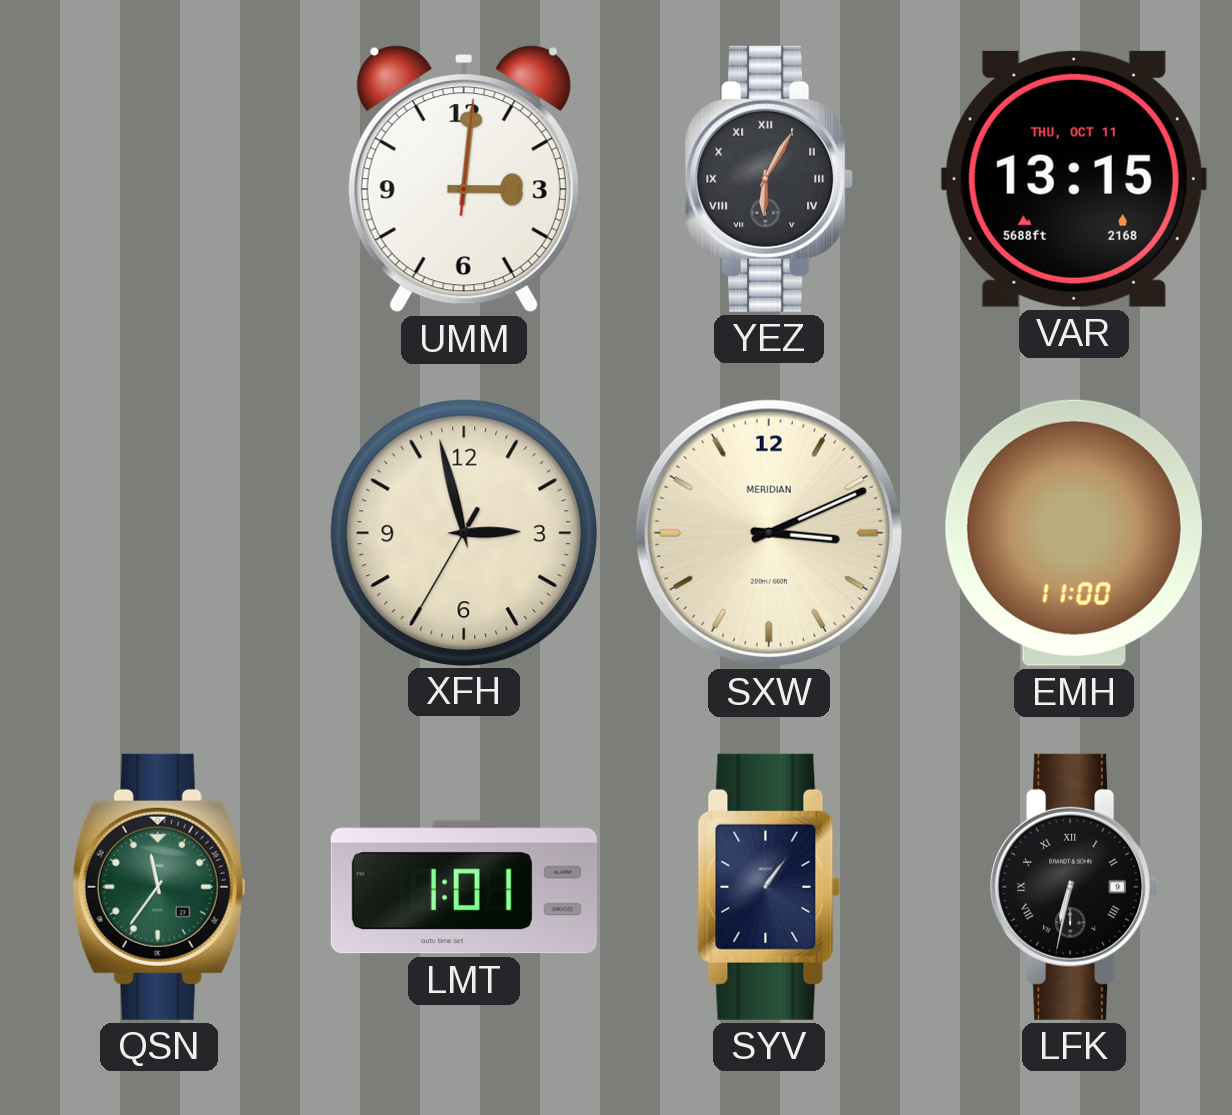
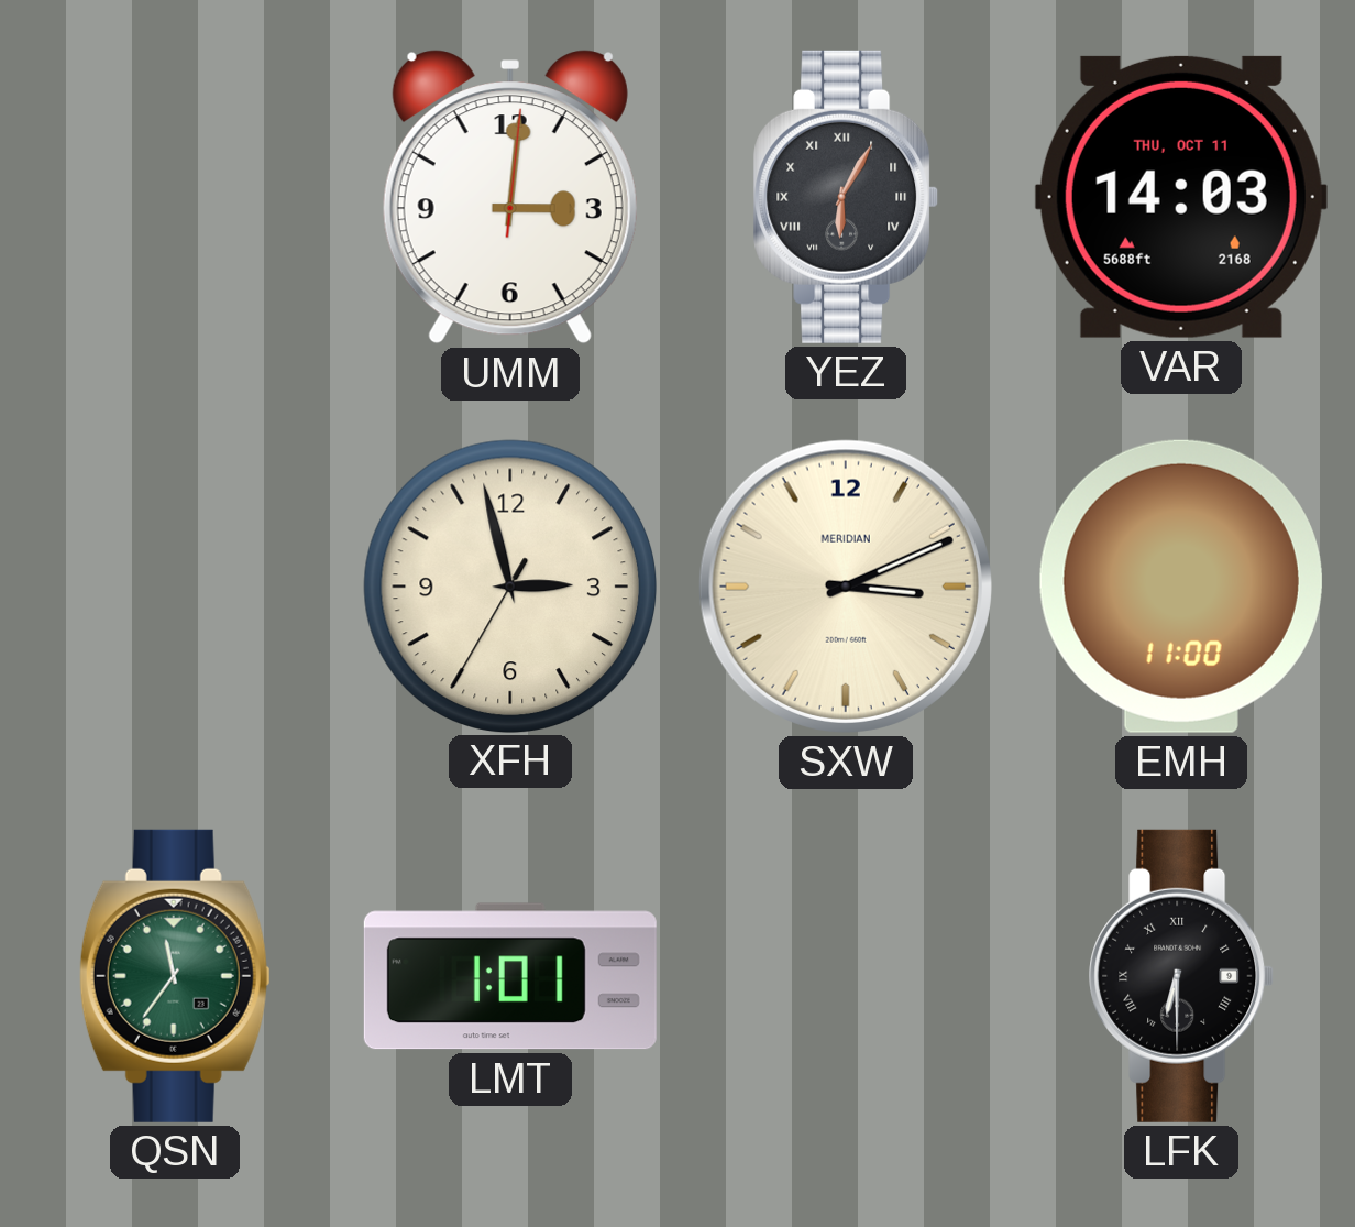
VAR: 13:15 -> 14:03
SYV: 1:06 -> none
LFK: 6:32 -> 6:30
